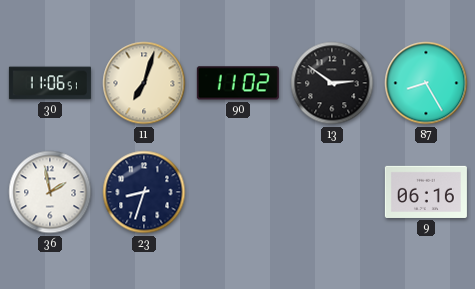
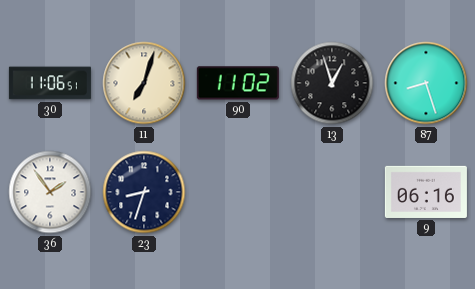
13: 2:51 -> 12:57
87: 8:25 -> 8:27
36: 1:58 -> 1:54
